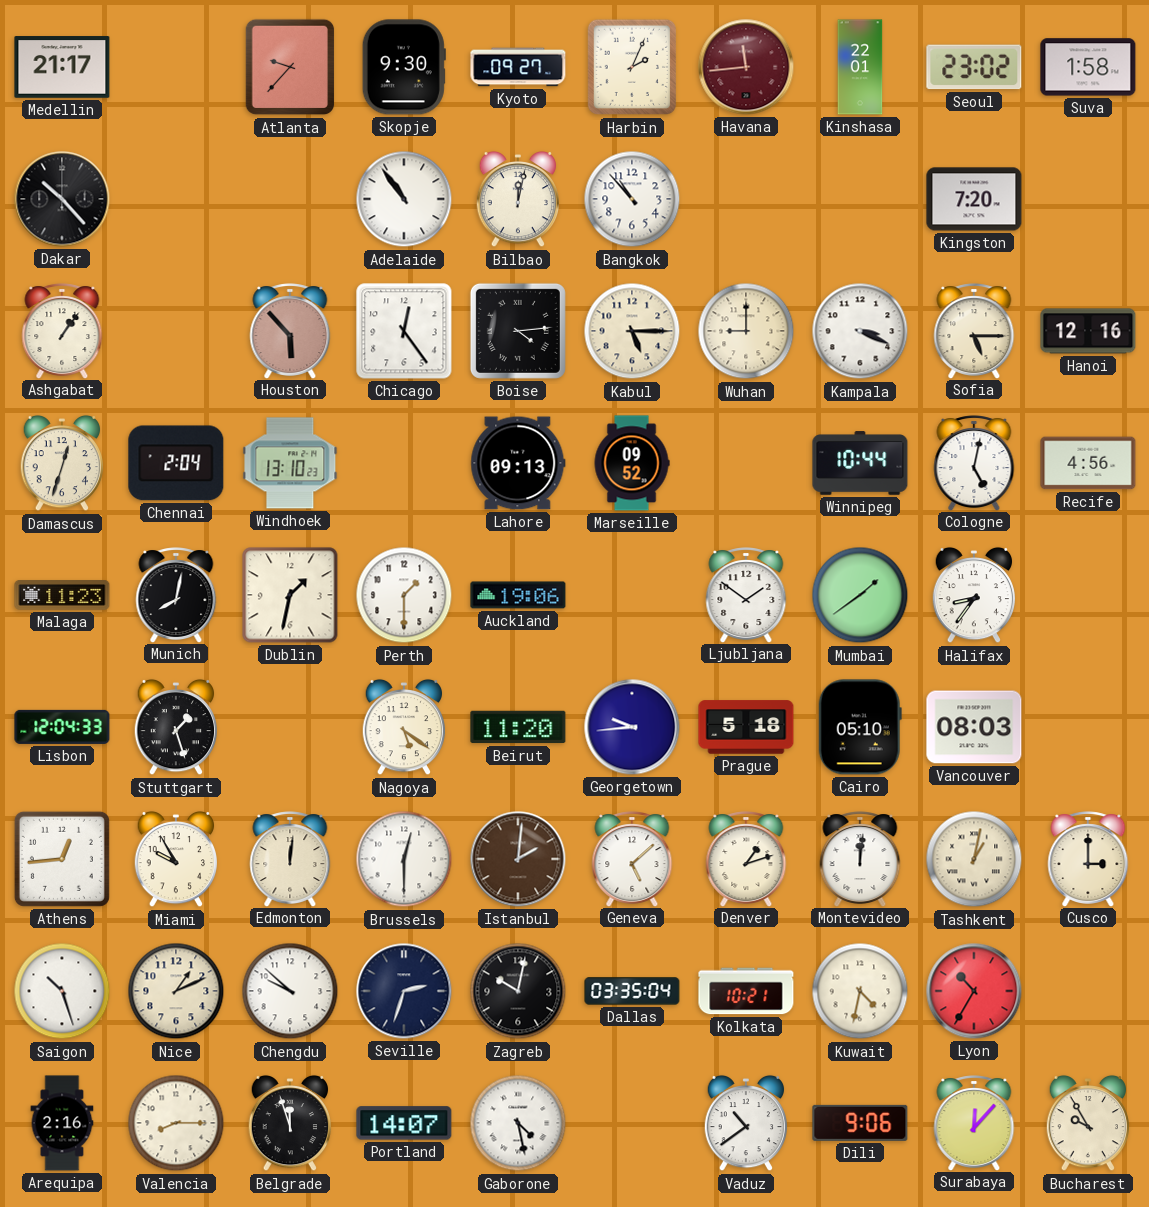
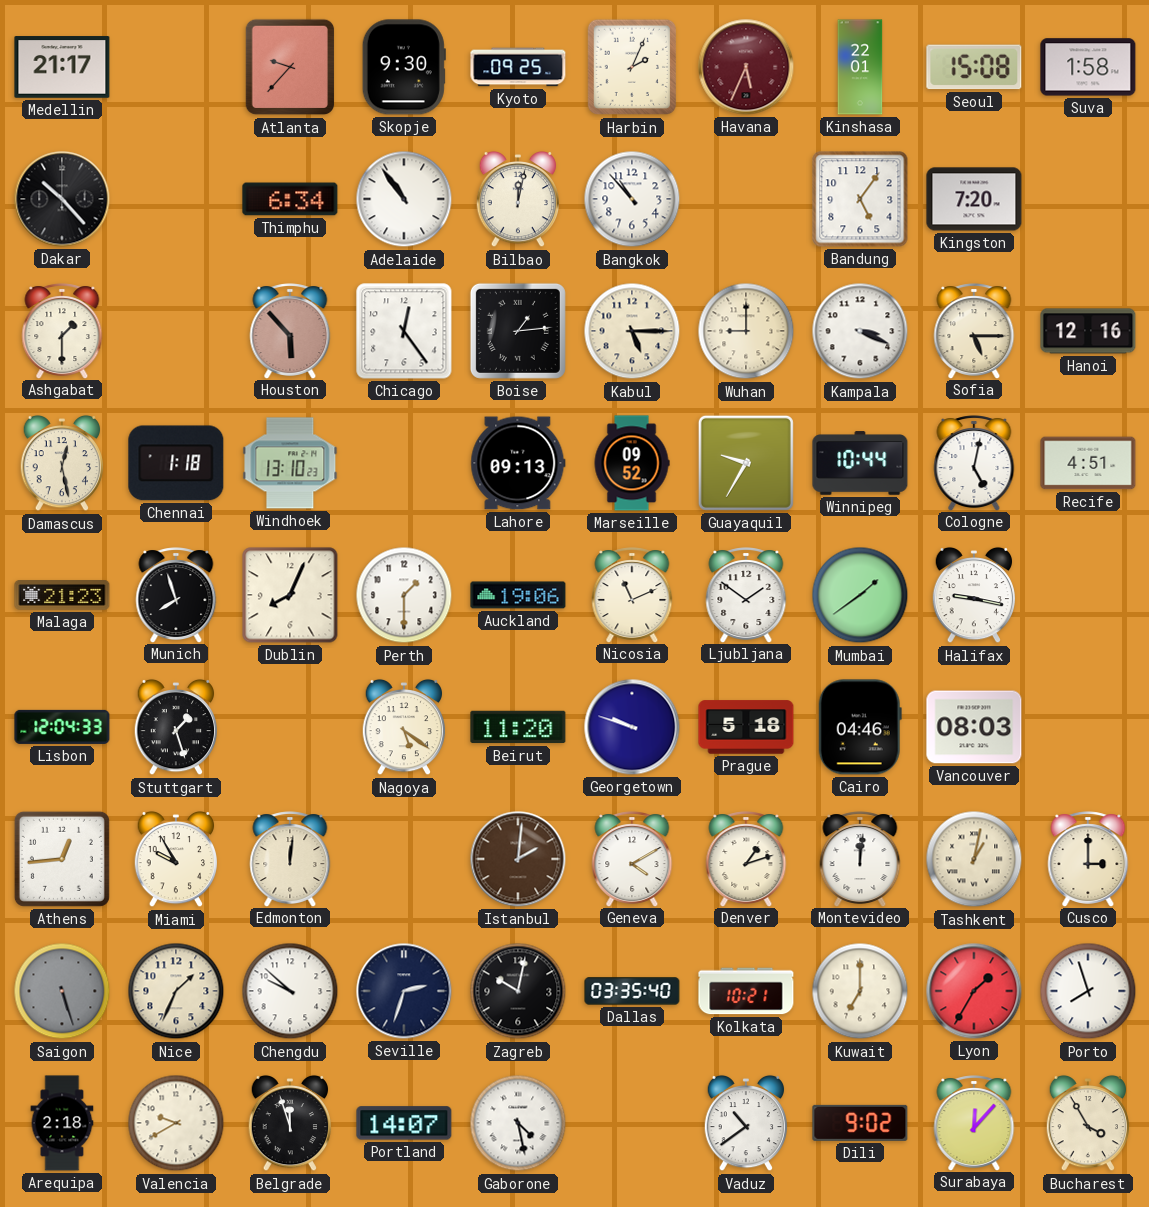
Kyoto: 09:27 -> 09:25
Havana: 11:44 -> 5:34
Seoul: 23:02 -> 15:08
Thimphu: none -> 6:34
Bandung: none -> 5:06
Ashgabat: 1:06 -> 1:30
Boise: 4:14 -> 1:14
Damascus: 12:33 -> 12:28
Chennai: 2:04 -> 1:18
Guayaquil: none -> 9:35
Recife: 4:56 -> 4:51
Malaga: 11:23 -> 21:23
Munich: 8:02 -> 7:57
Dublin: 1:32 -> 8:04
Nicosia: none -> 11:11
Halifax: 8:36 -> 9:17
Georgetown: 9:44 -> 9:48
Cairo: 05:10 -> 04:46
Brussels: 12:30 -> none
Geneva: 5:08 -> 4:10
Saigon: 10:27 -> 5:27
Saigon dial: white -> grey
Nice: 1:11 -> 1:34
Dallas: 03:35:04 -> 03:35:40
Kuwait: 4:32 -> 7:00
Lyon: 10:35 -> 1:35
Porto: none -> 7:57
Arequipa: 2:16 -> 2:18
Valencia: 8:15 -> 9:40
Dili: 9:06 -> 9:02
Bucharest: 9:55 -> 3:55
